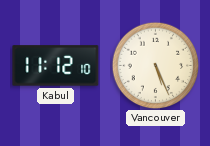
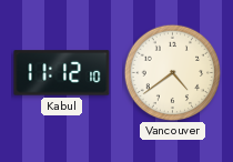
Vancouver: 5:26 -> 4:39
